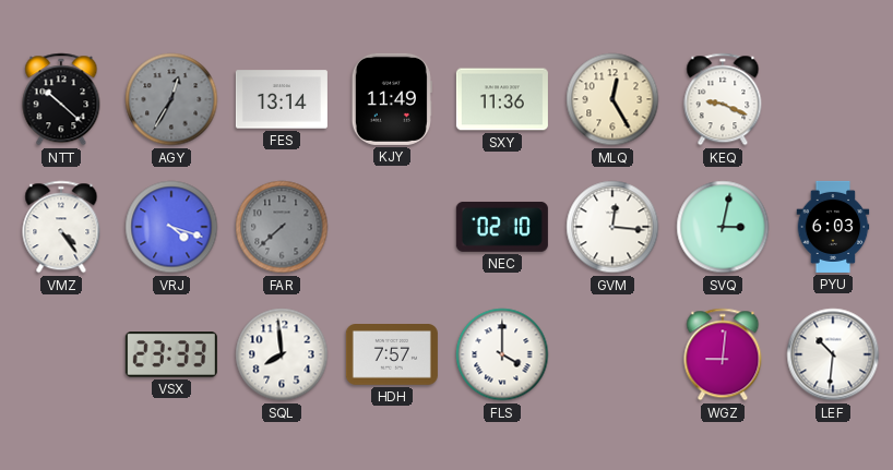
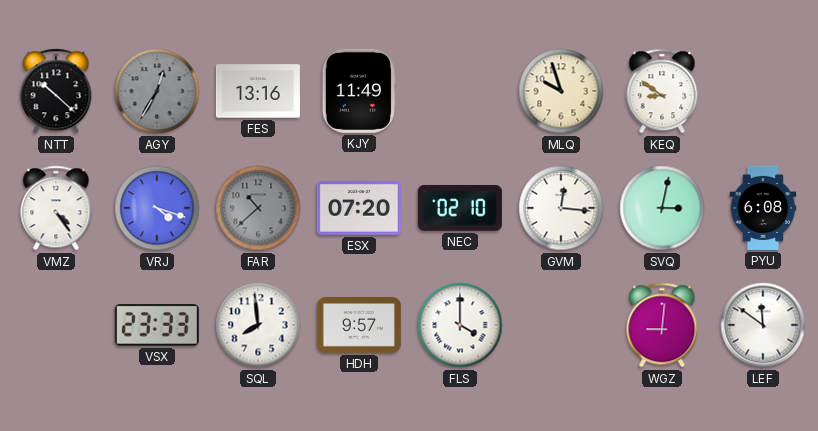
FES: 13:14 -> 13:16
SXY: 11:36 -> none
MLQ: 12:25 -> 9:57
KEQ: 9:19 -> 8:51
FAR: 7:38 -> 10:38
ESX: none -> 07:20
PYU: 6:03 -> 6:08
HDH: 7:57 -> 9:57
LEF: 10:31 -> 11:51
